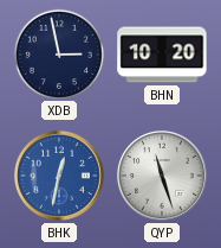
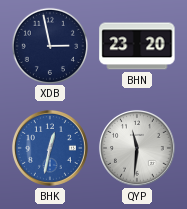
BHN: 10:20 -> 23:20
QYP: 11:27 -> 11:31
